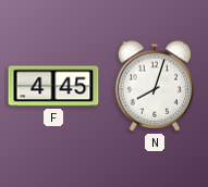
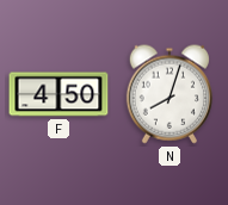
F: 4:45 -> 4:50
